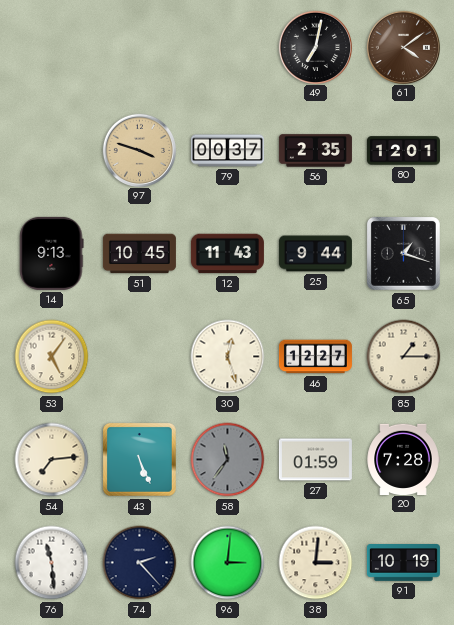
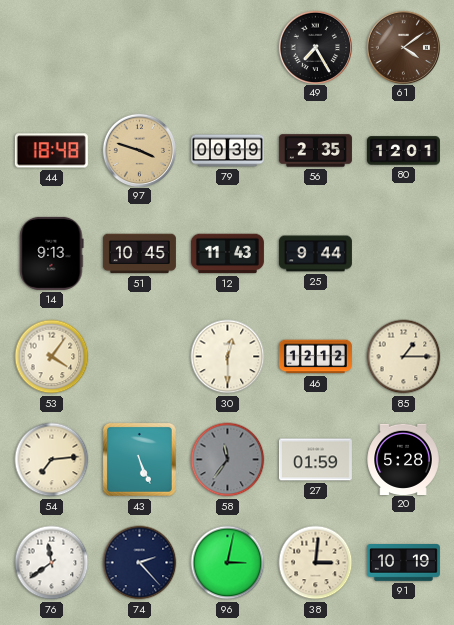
49: 7:02 -> 7:25
44: none -> 18:48
79: 00:37 -> 00:39
65: 1:18 -> none
53: 5:06 -> 4:06
30: 12:27 -> 12:30
46: 12:27 -> 12:12
20: 7:28 -> 5:28
76: 11:29 -> 11:39
96: 3:01 -> 3:02
